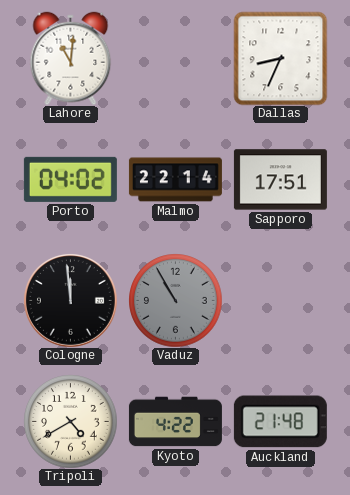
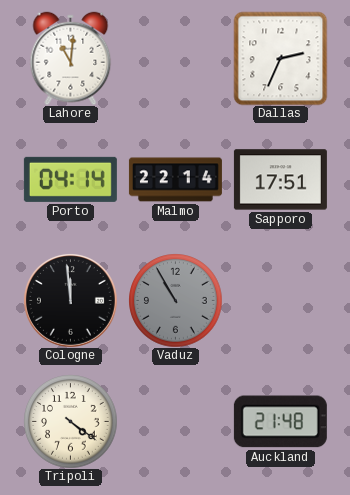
Dallas: 8:34 -> 2:34
Porto: 04:02 -> 04:14
Tripoli: 4:40 -> 4:21
Kyoto: 4:22 -> none
